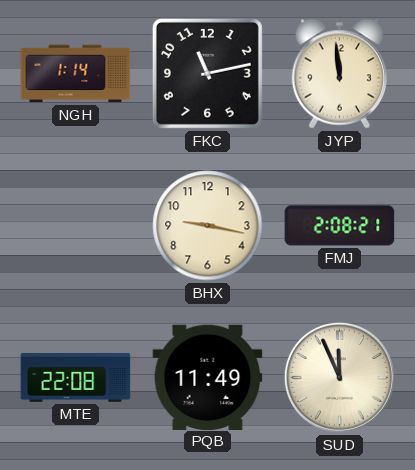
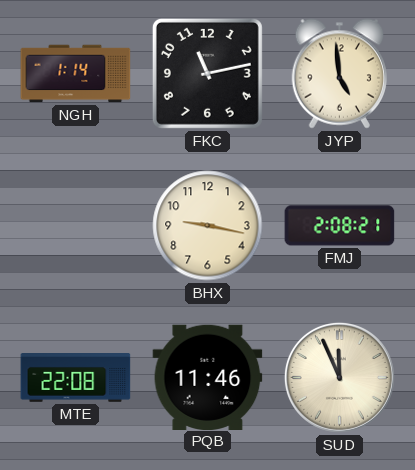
JYP: 11:59 -> 4:59
PQB: 11:49 -> 11:46
